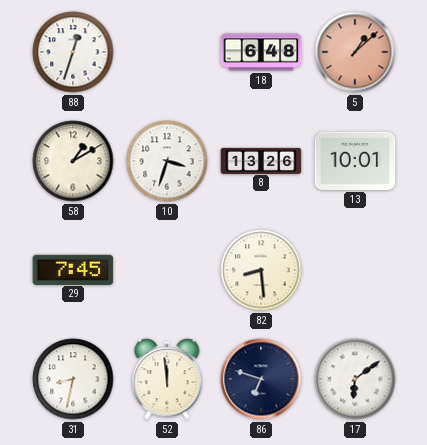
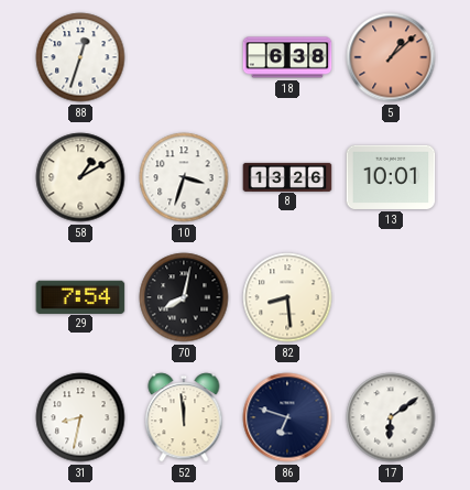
18: 6:48 -> 6:38
29: 7:45 -> 7:54
70: none -> 8:02
